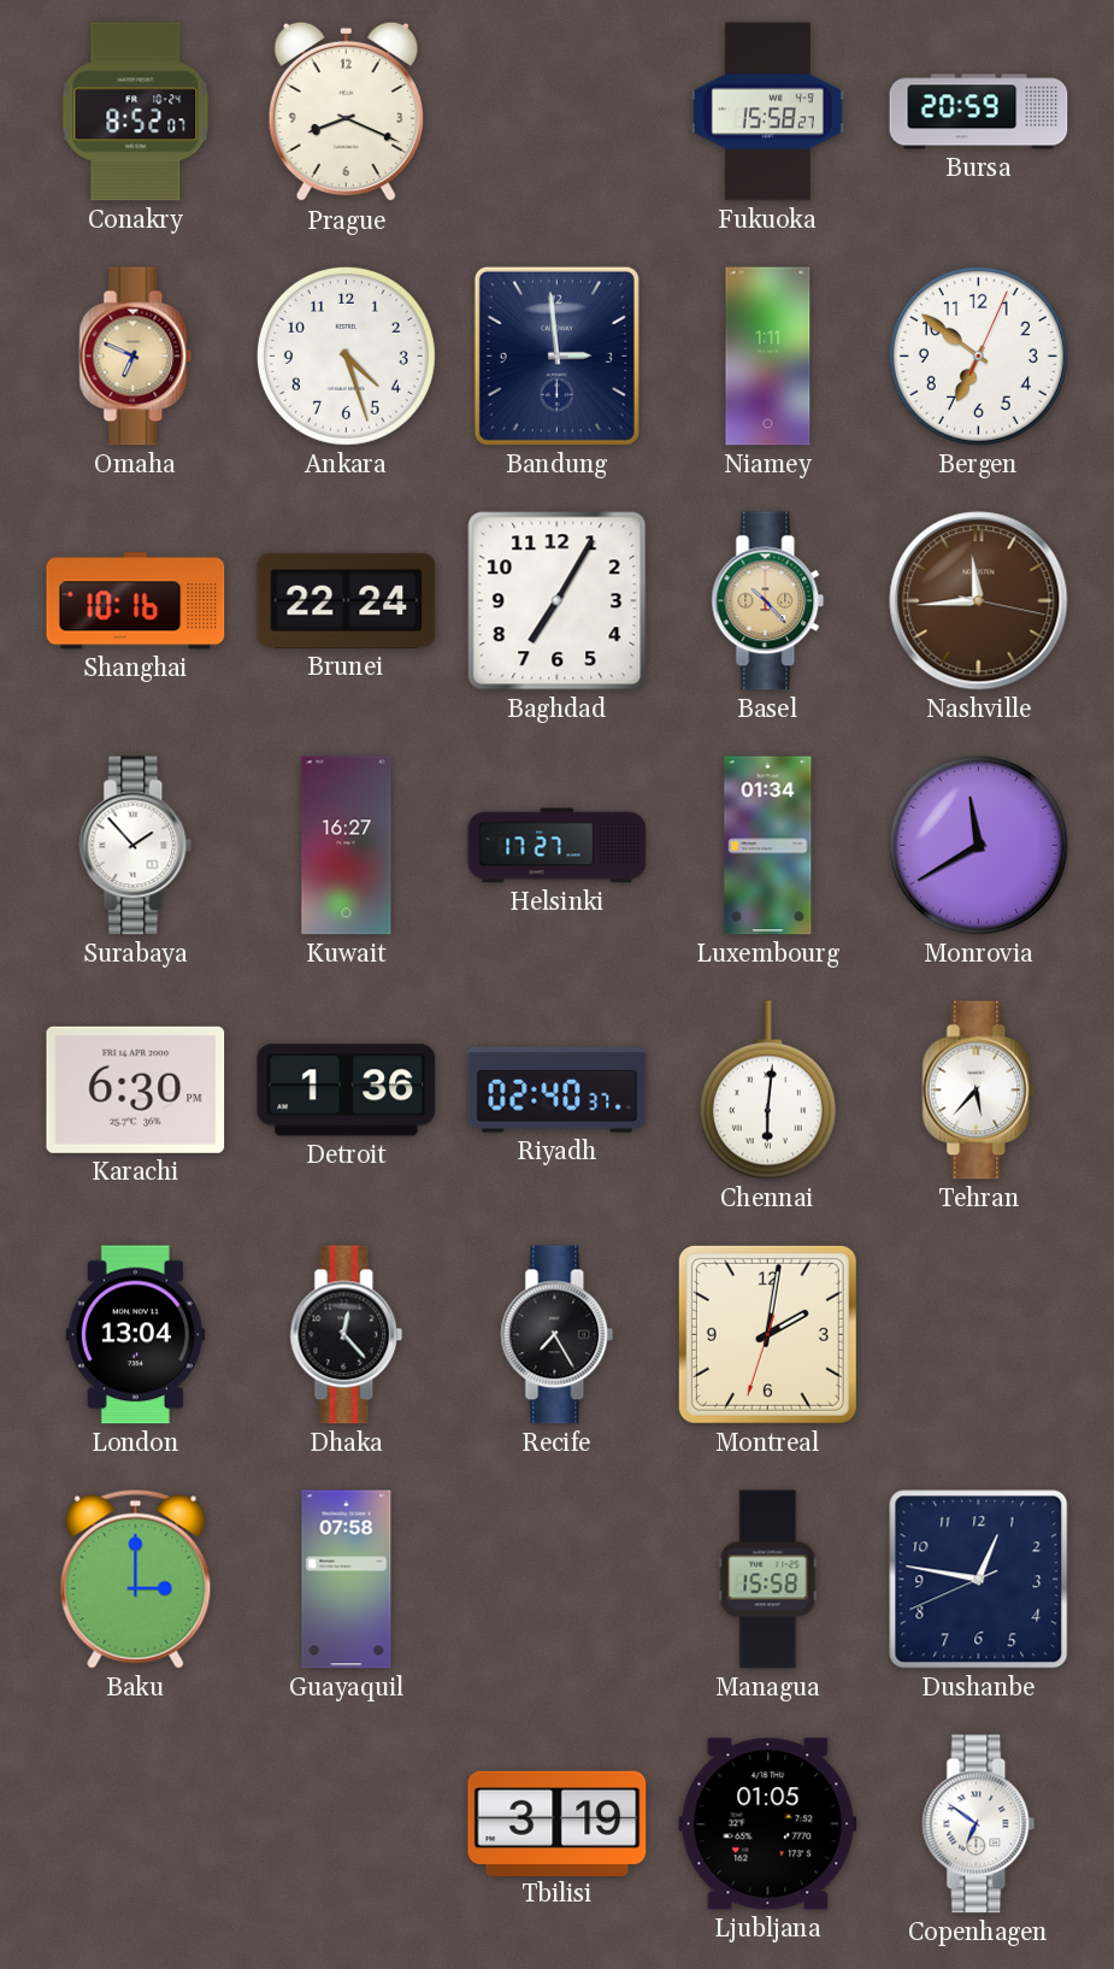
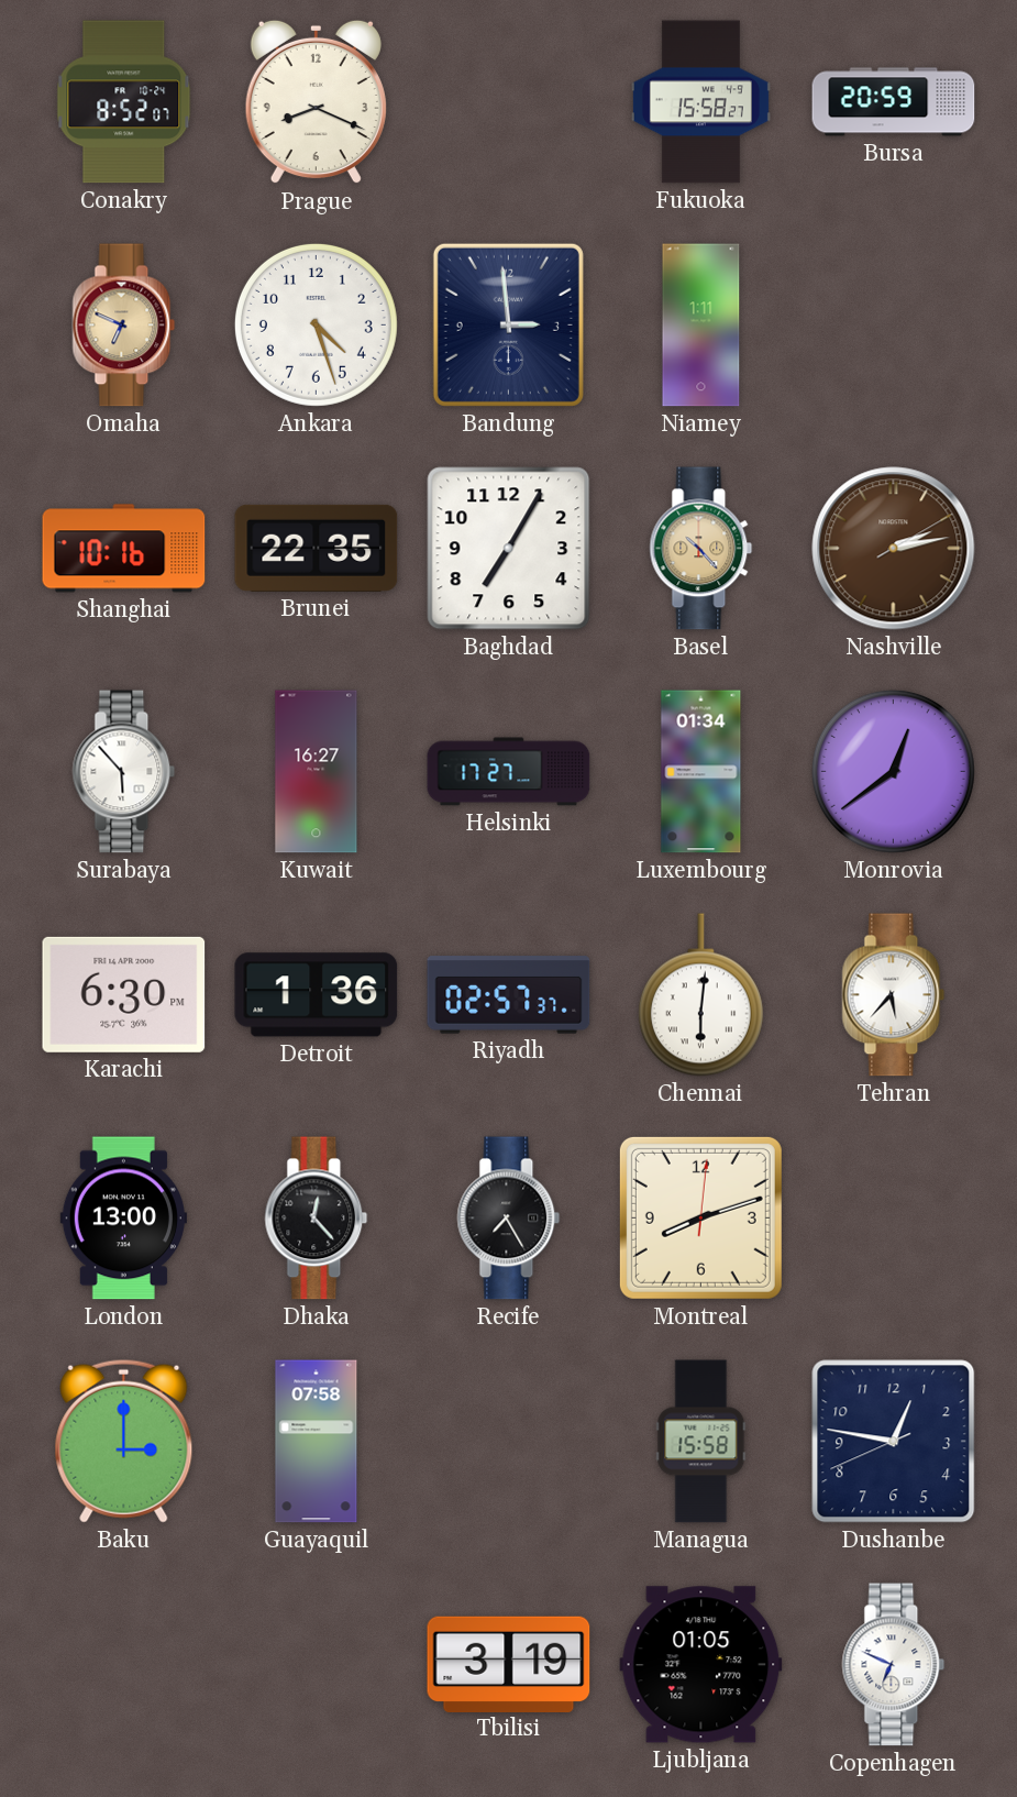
Bergen: 6:51 -> none
Brunei: 22:24 -> 22:35
Nashville: 11:44 -> 2:13
Surabaya: 1:53 -> 5:53
Monrovia: 11:40 -> 12:39
Riyadh: 02:40 -> 02:57
London: 13:04 -> 13:00
Montreal: 2:01 -> 8:12
Copenhagen: 6:51 -> 6:49
